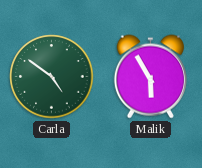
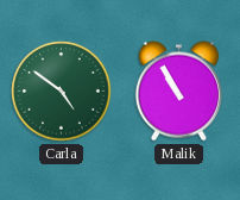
Malik: 5:55 -> 10:55
